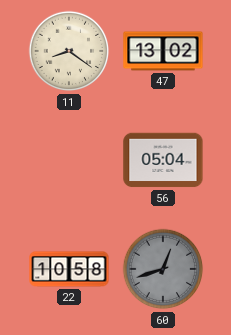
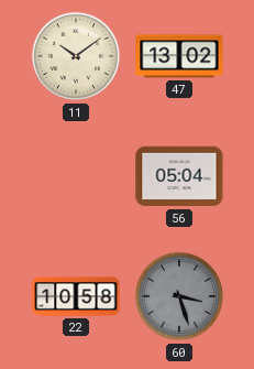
11: 8:21 -> 10:09
60: 12:42 -> 3:27
